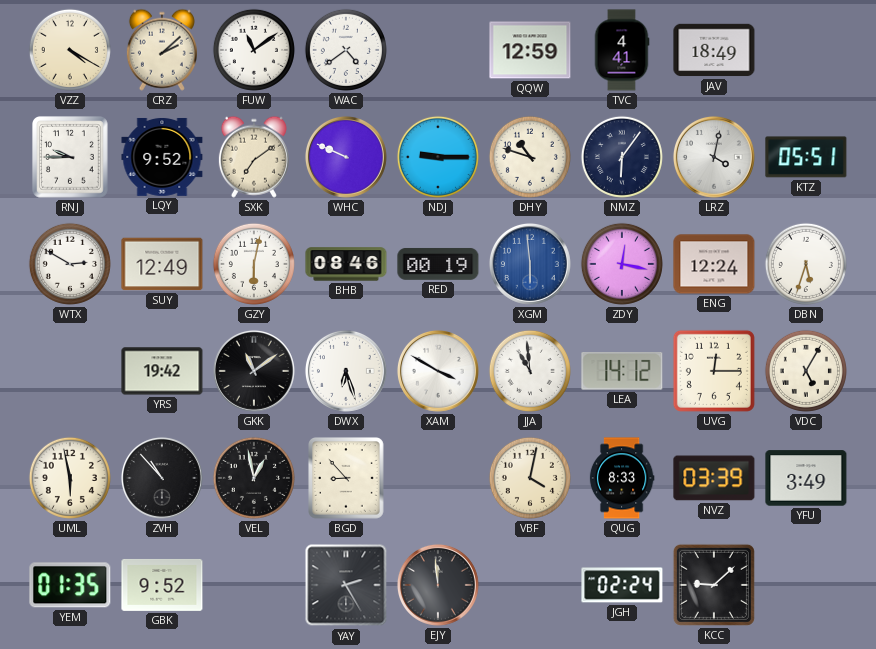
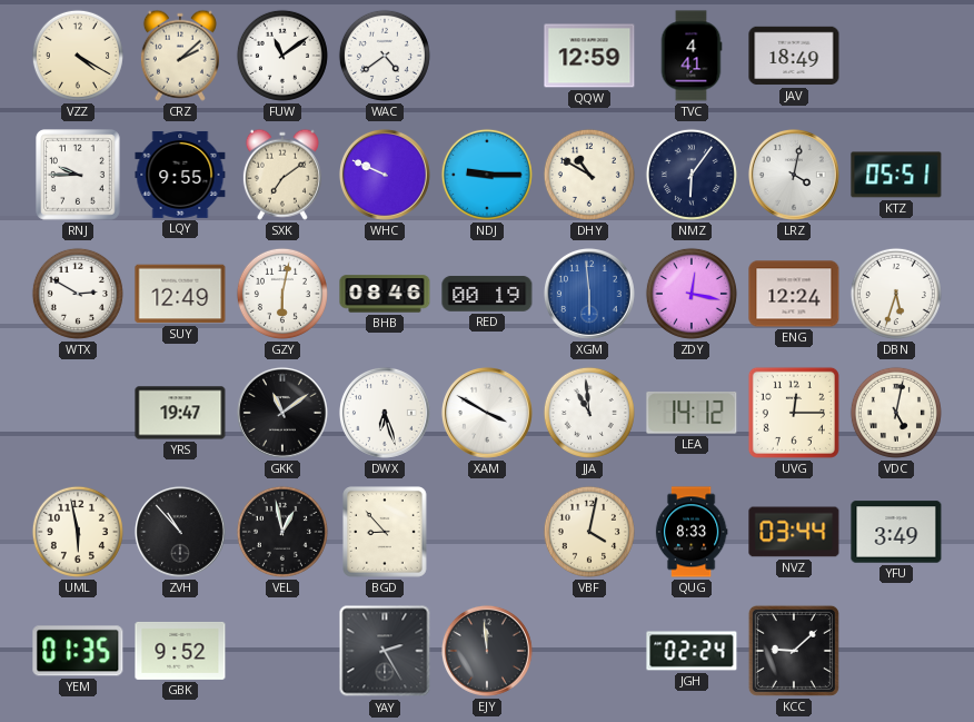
LQY: 9:52 -> 9:55
DHY: 10:48 -> 10:50
YRS: 19:42 -> 19:47
VDC: 5:05 -> 5:02
NVZ: 03:39 -> 03:44
